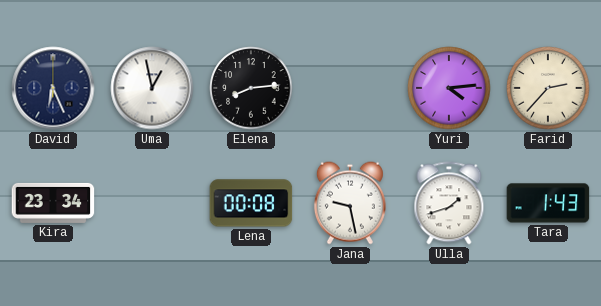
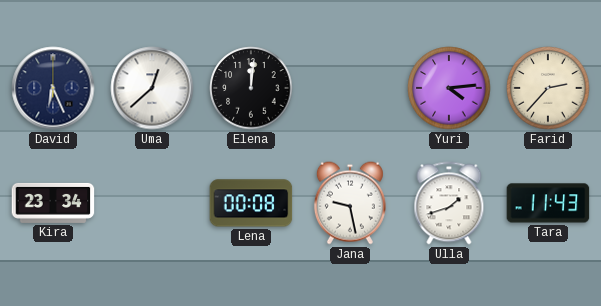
Uma: 12:58 -> 12:38
Elena: 8:14 -> 12:01
Tara: 1:43 -> 11:43
